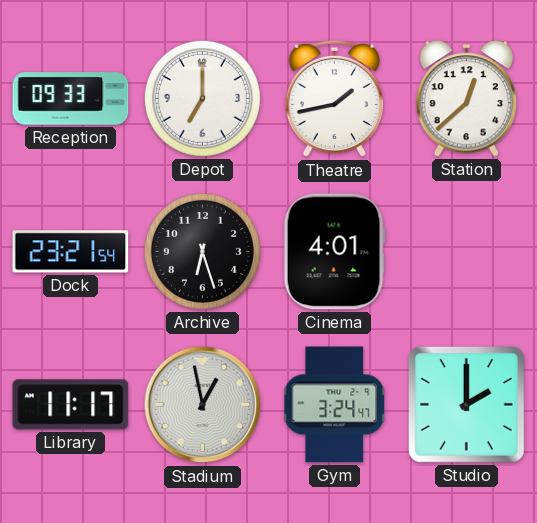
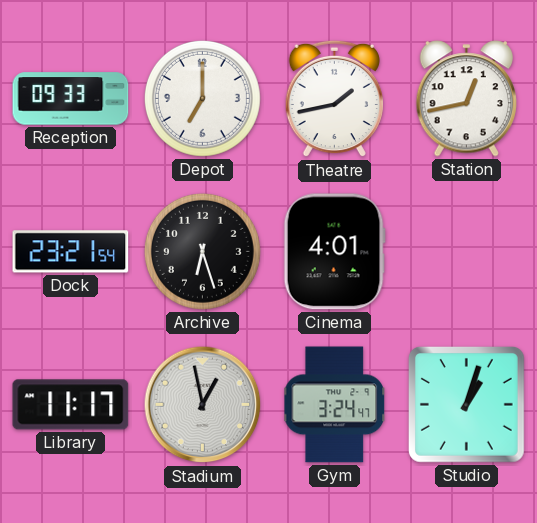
Station: 12:38 -> 12:43
Studio: 2:00 -> 1:03
